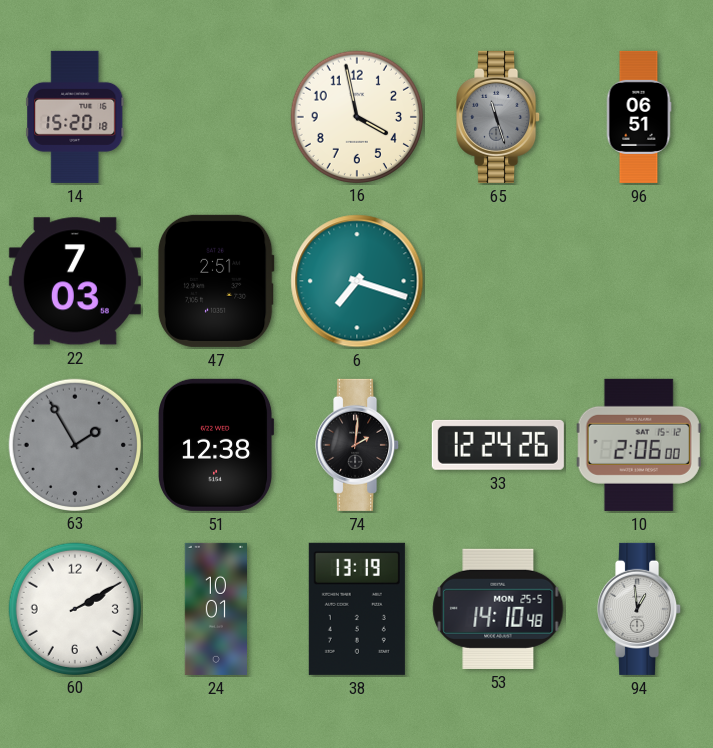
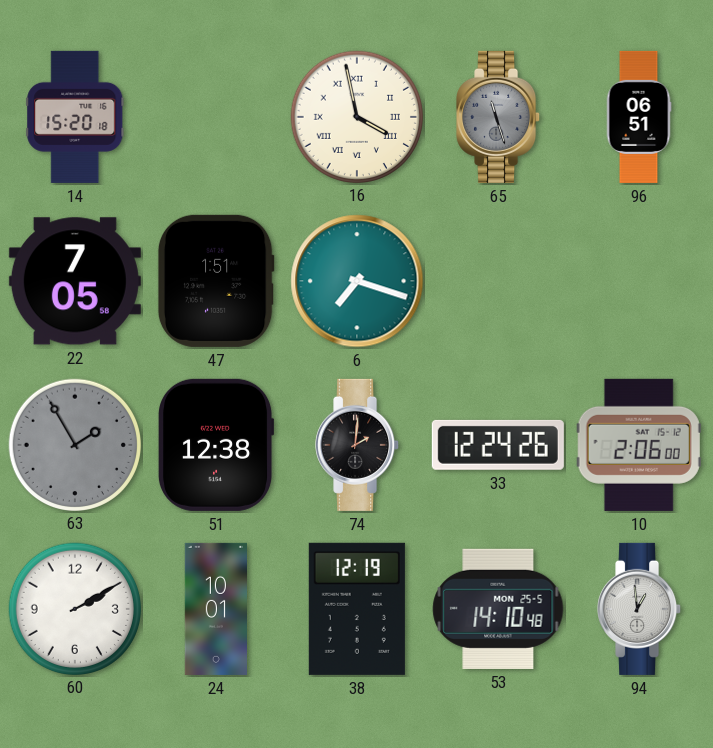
16 numerals: Arabic -> Roman
22: 7:03 -> 7:05
47: 2:51 -> 1:51
38: 13:19 -> 12:19
